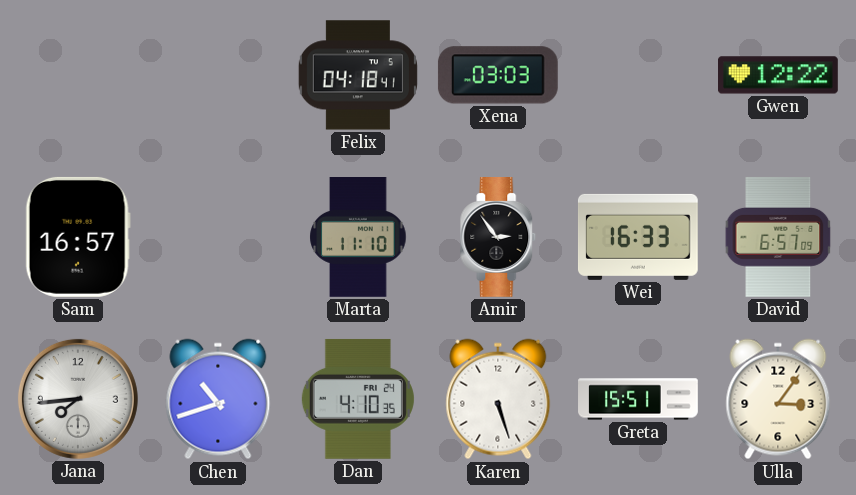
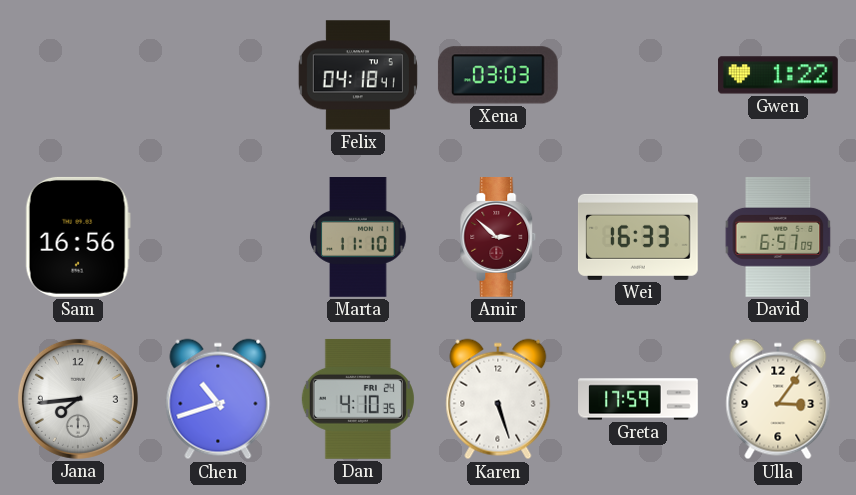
Gwen: 12:22 -> 1:22
Sam: 16:57 -> 16:56
Amir: 2:54 -> 2:52
Amir dial: black -> burgundy
Greta: 15:51 -> 17:59
